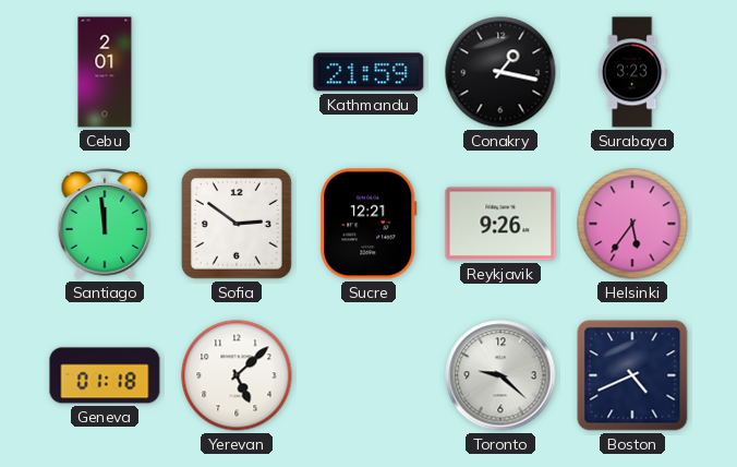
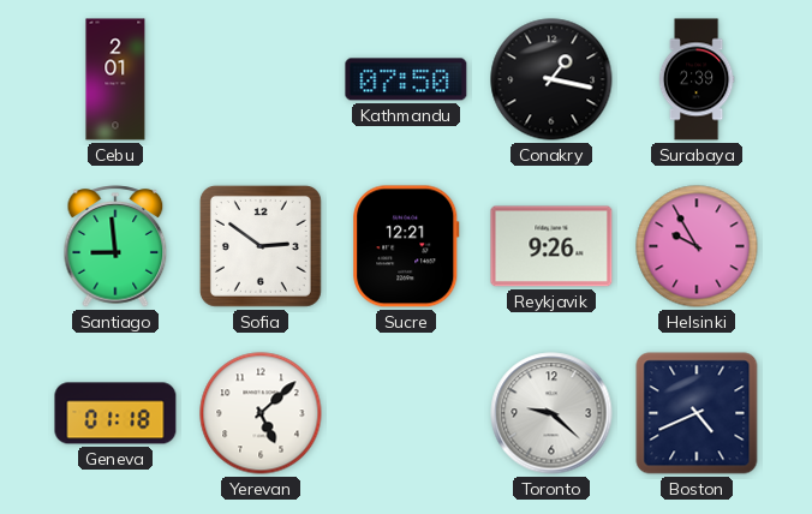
Kathmandu: 21:59 -> 07:50
Surabaya: 3:23 -> 2:39
Santiago: 11:59 -> 8:59
Helsinki: 5:36 -> 9:55
